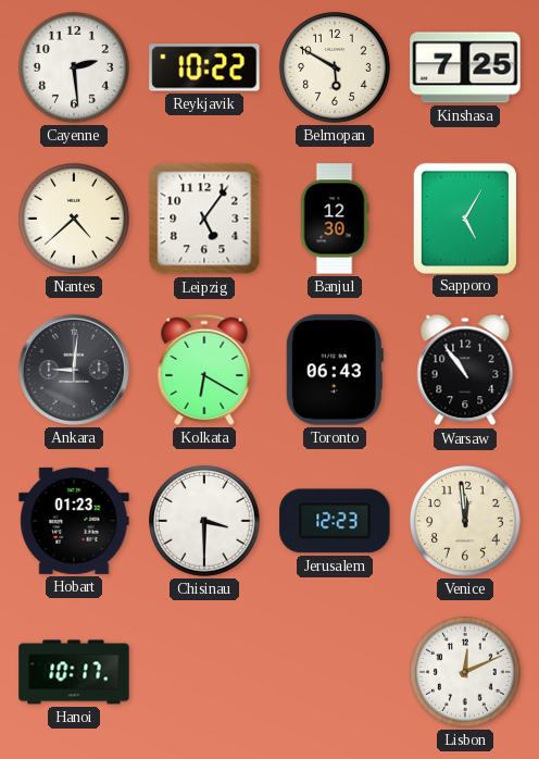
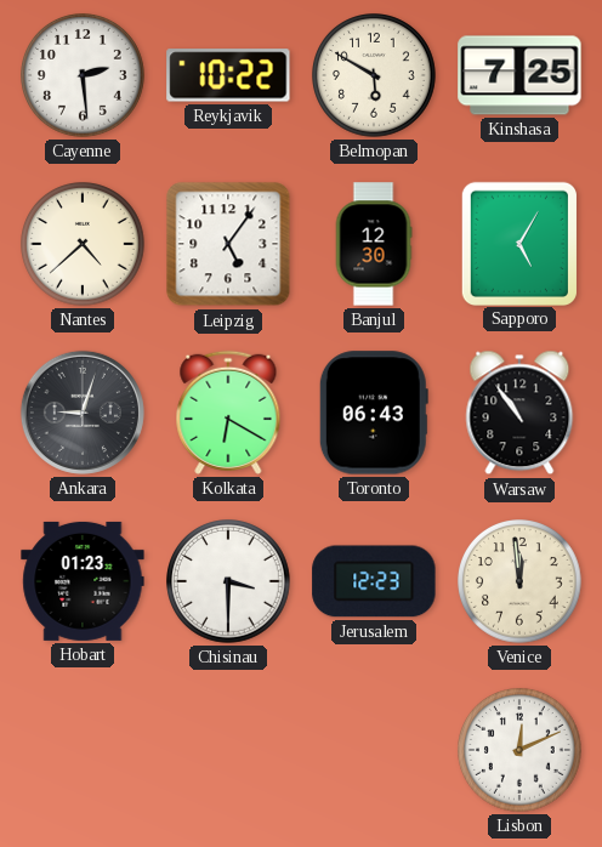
Ankara: 9:01 -> 9:03
Hanoi: 10:17 -> none
